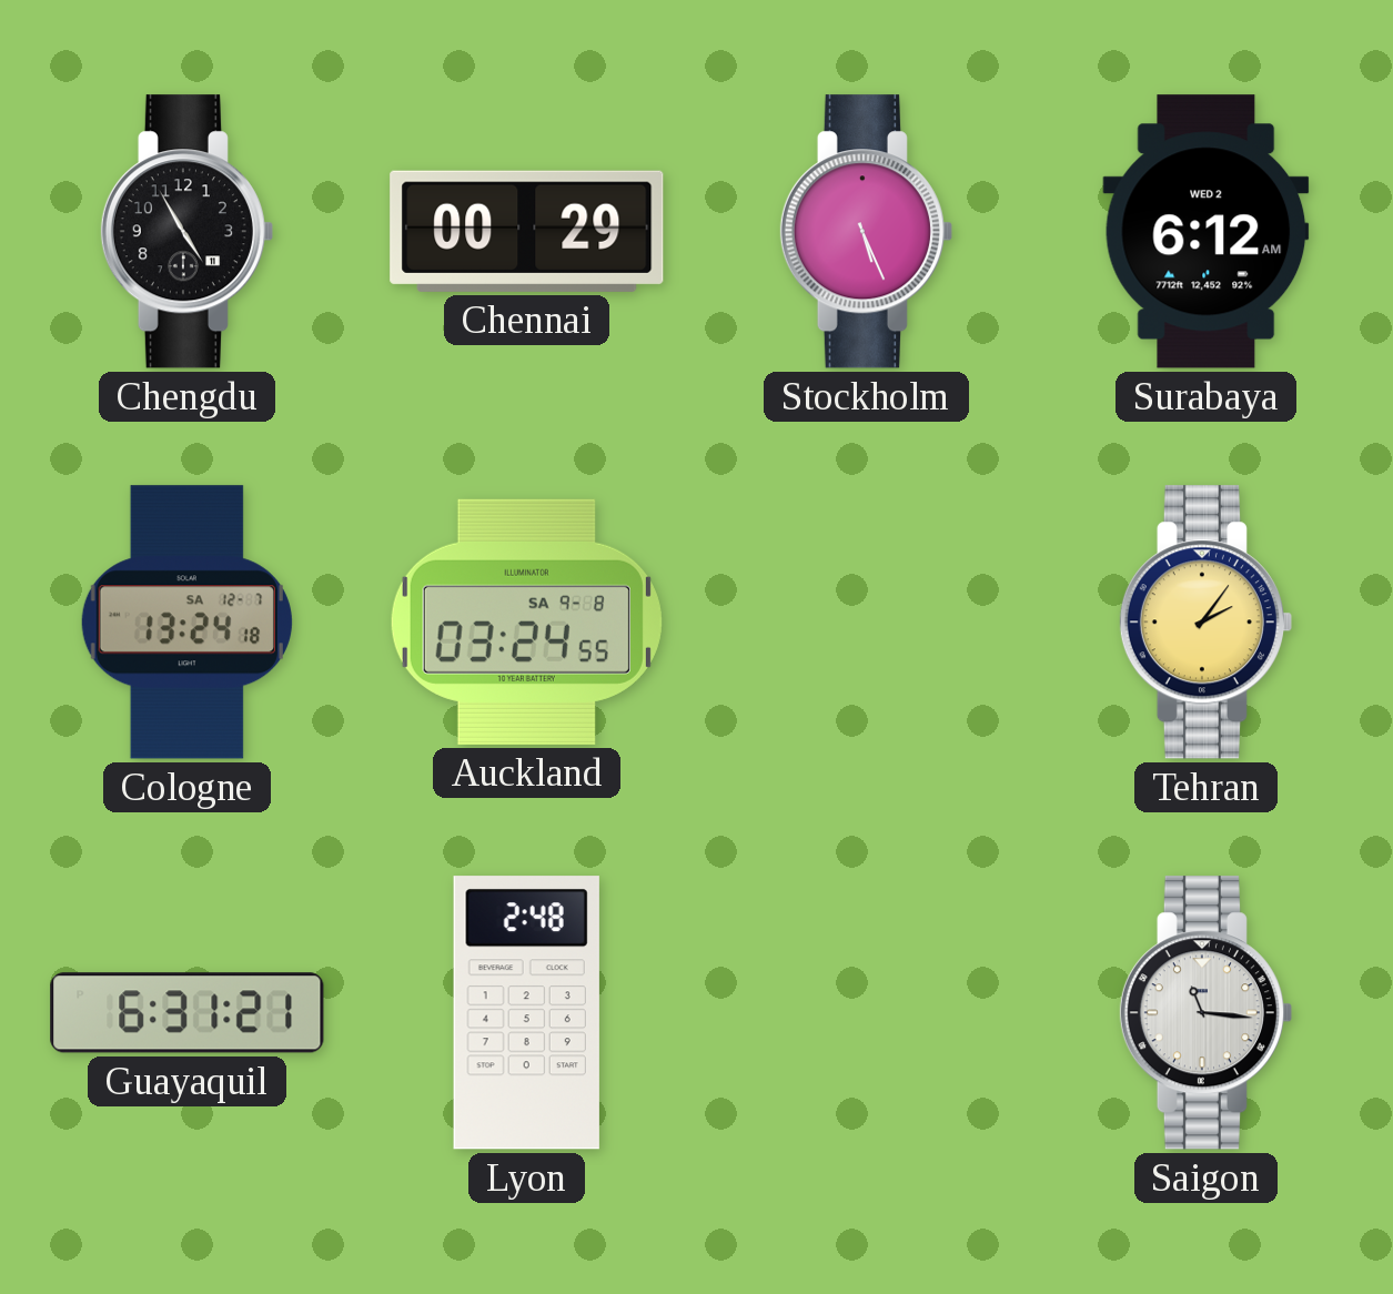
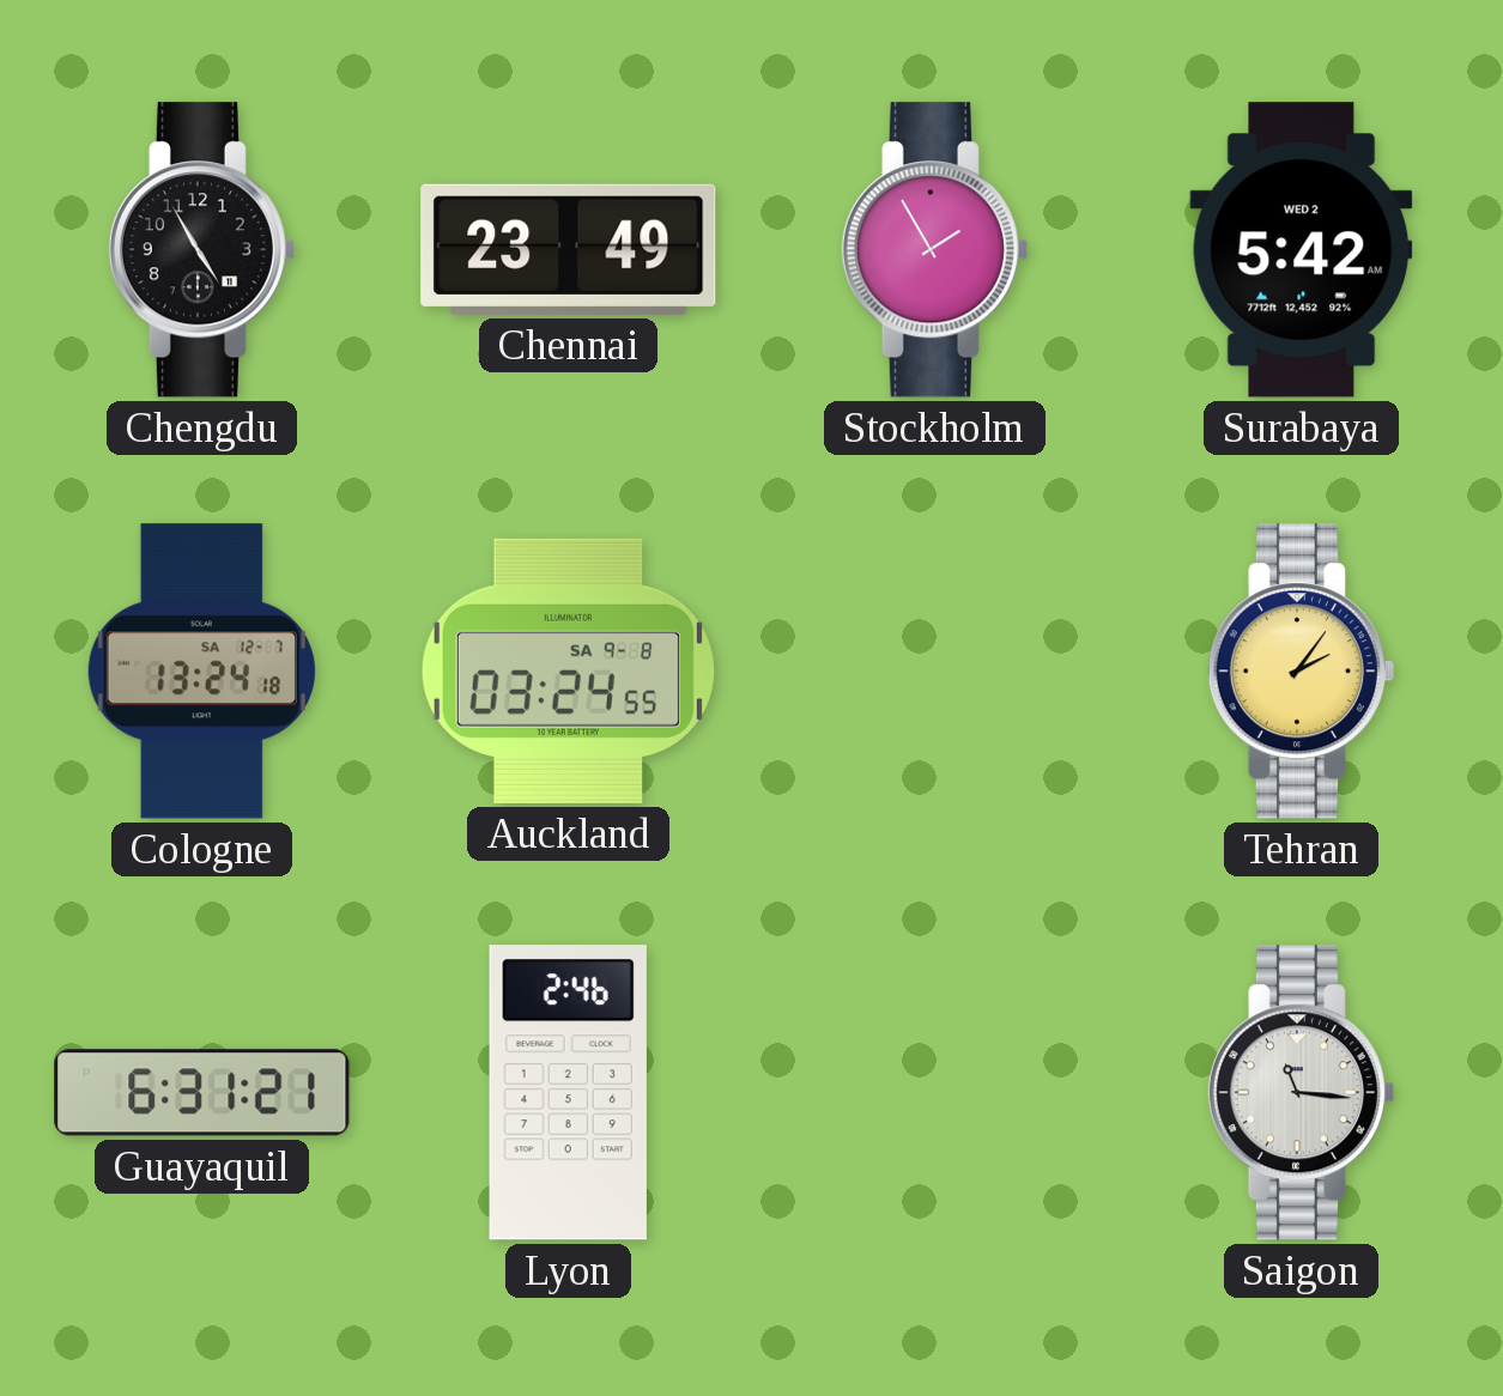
Chennai: 00:29 -> 23:49
Stockholm: 5:26 -> 1:55
Surabaya: 6:12 -> 5:42
Lyon: 2:48 -> 2:46
